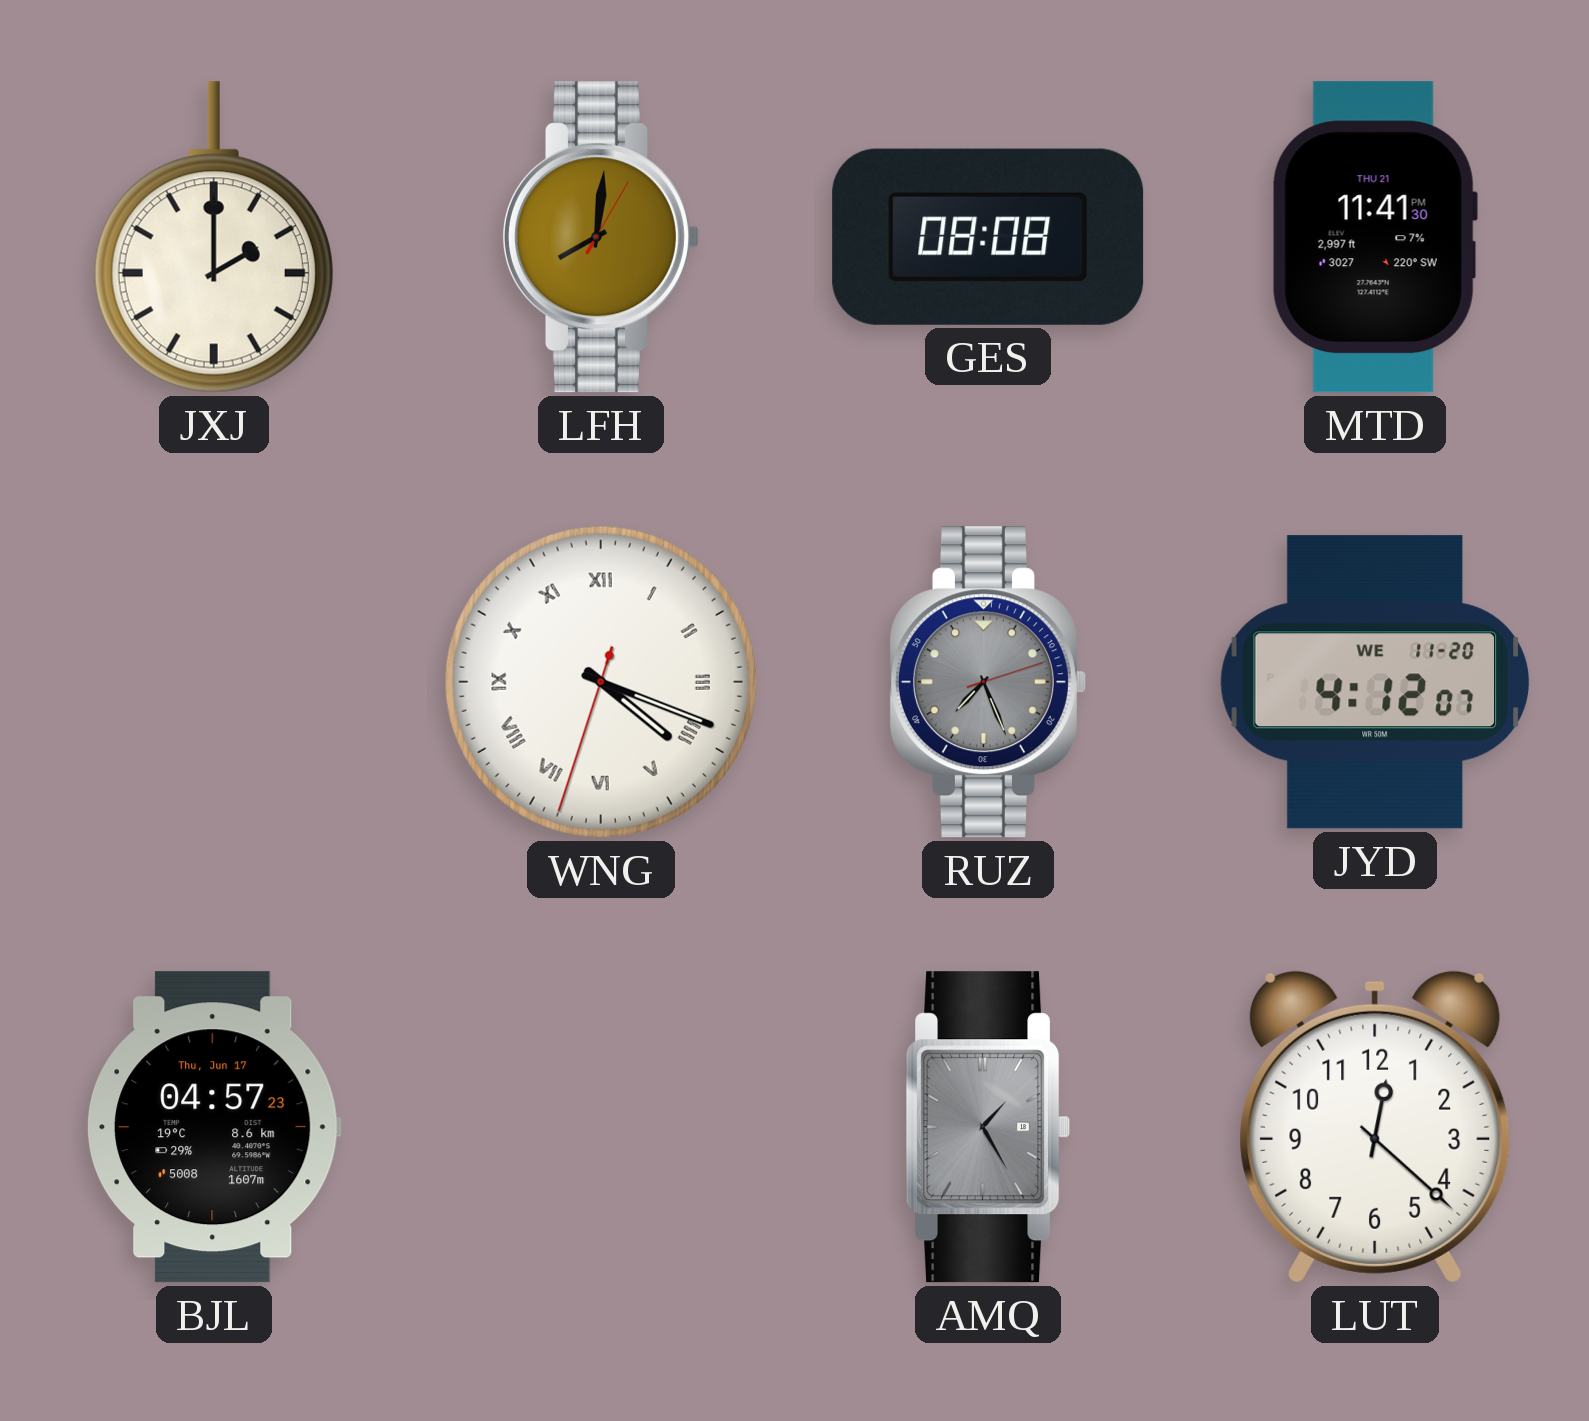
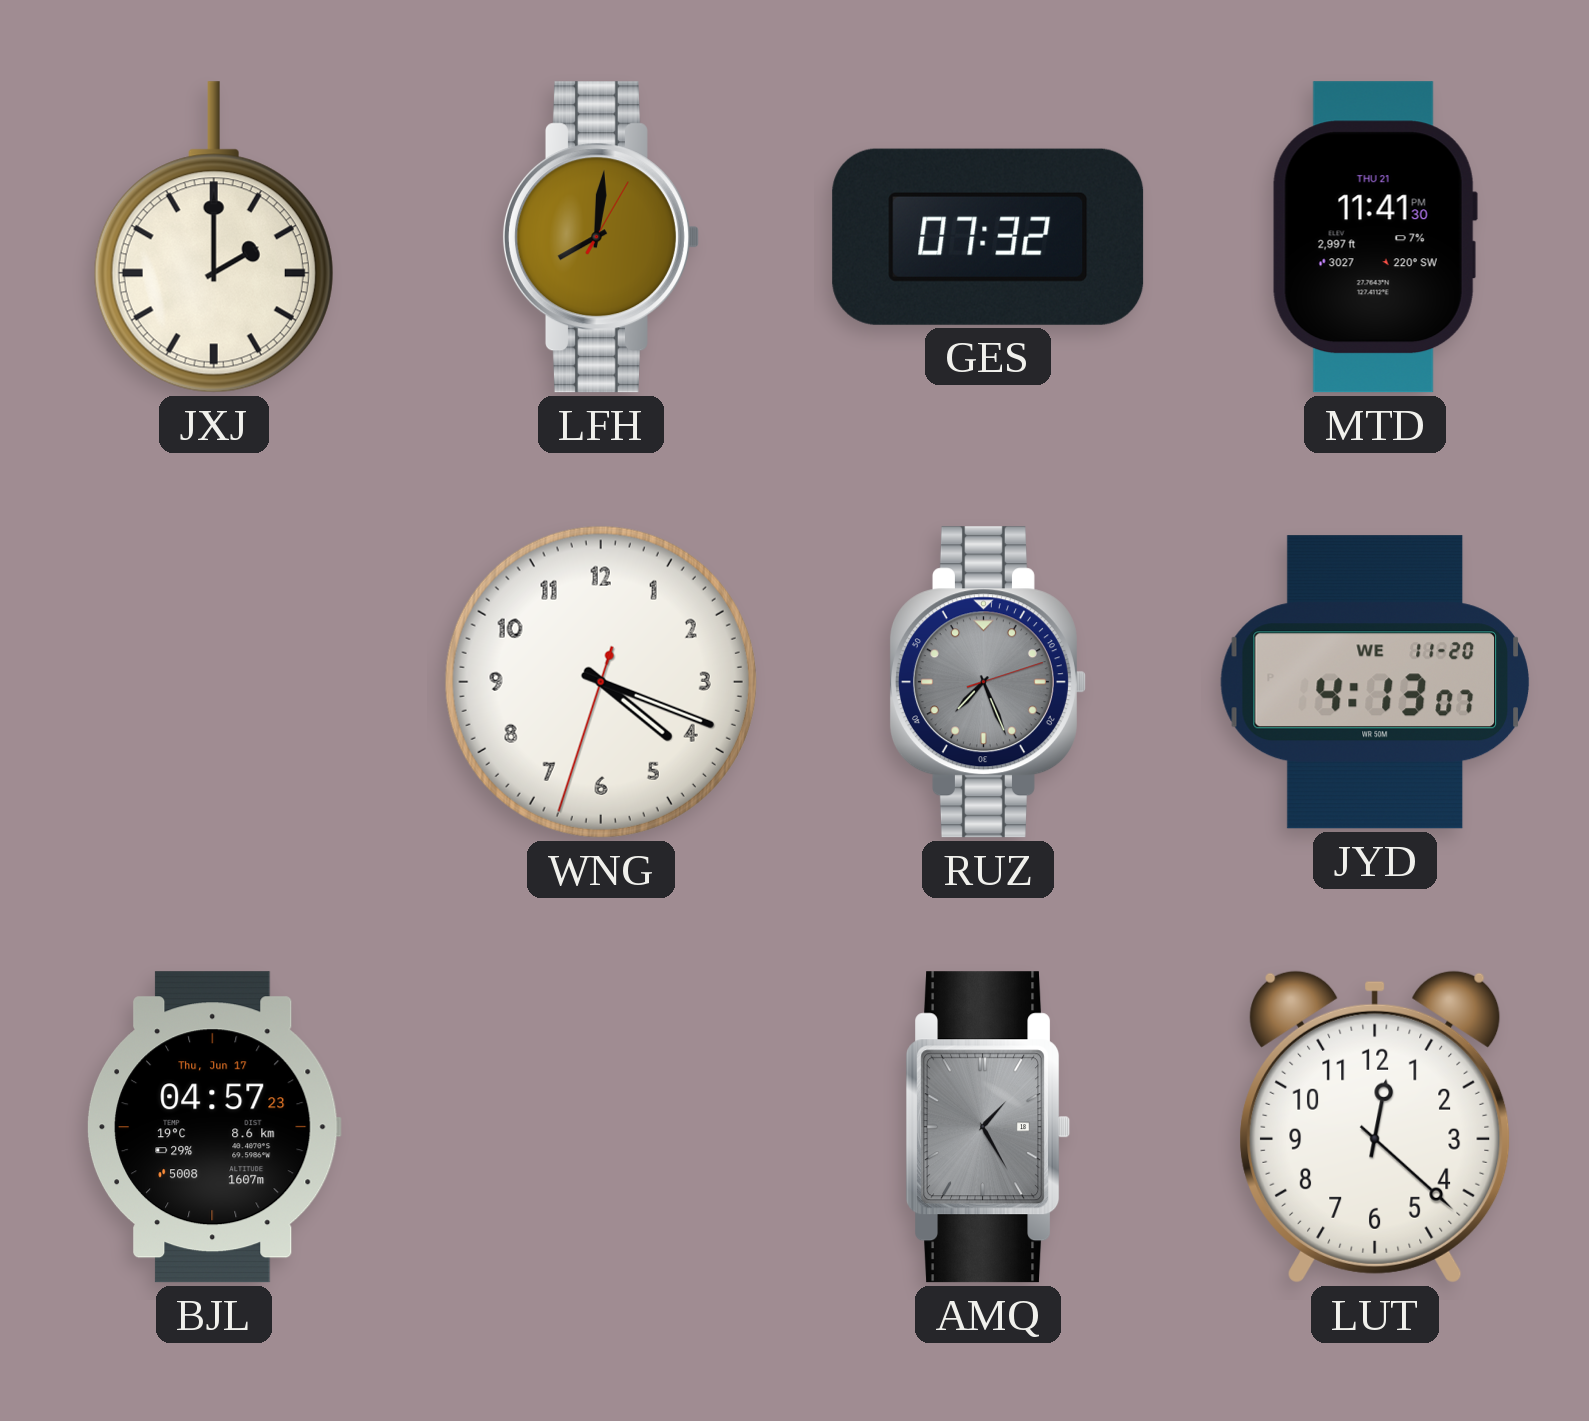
GES: 08:08 -> 07:32
WNG numerals: Roman -> Arabic
JYD: 4:12 -> 4:13
